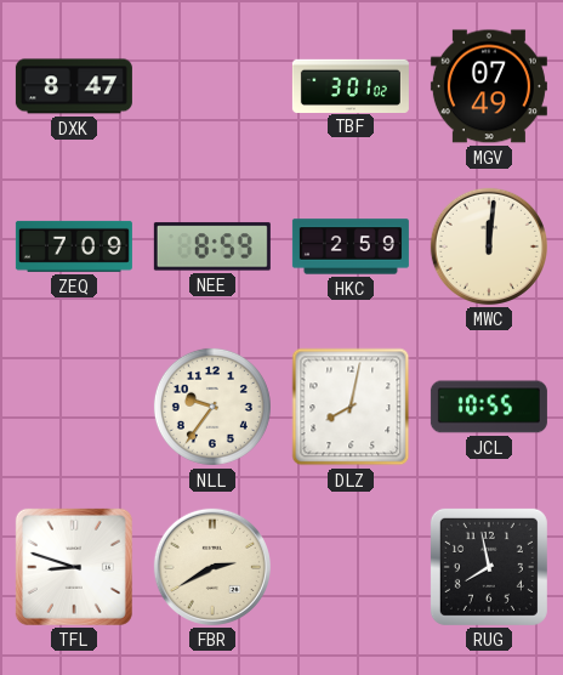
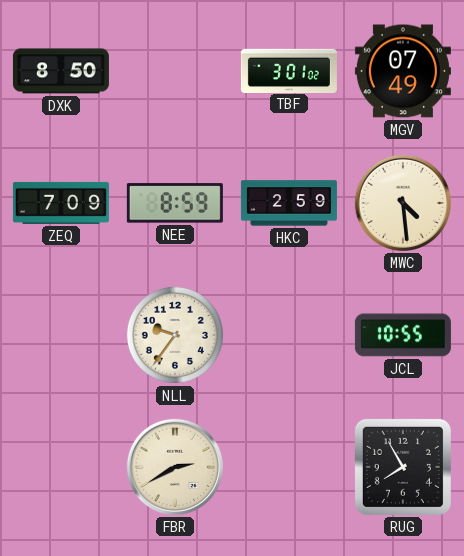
DXK: 8:47 -> 8:50
MWC: 12:01 -> 4:29
DLZ: 8:02 -> none
TFL: 8:48 -> none
RUG: 7:58 -> 7:55
